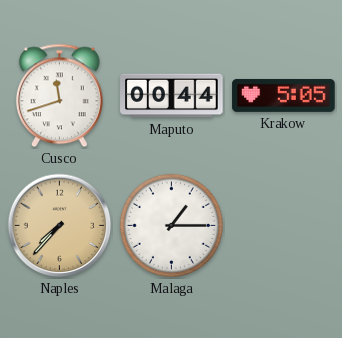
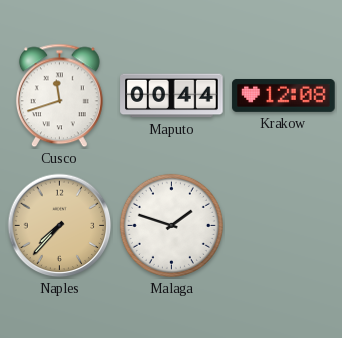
Krakow: 5:05 -> 12:08
Malaga: 1:15 -> 1:48
